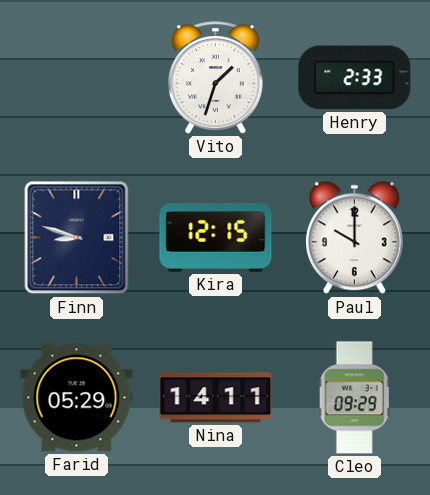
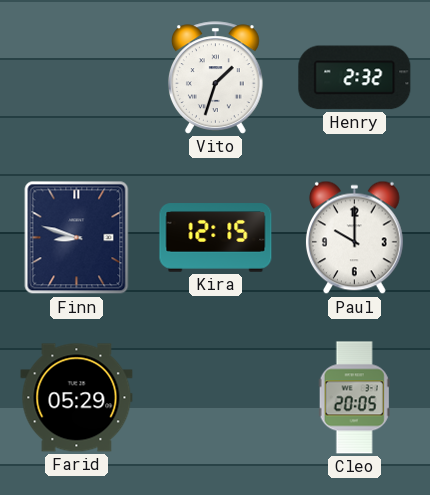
Henry: 2:33 -> 2:32
Nina: 14:11 -> none
Cleo: 09:29 -> 20:05
